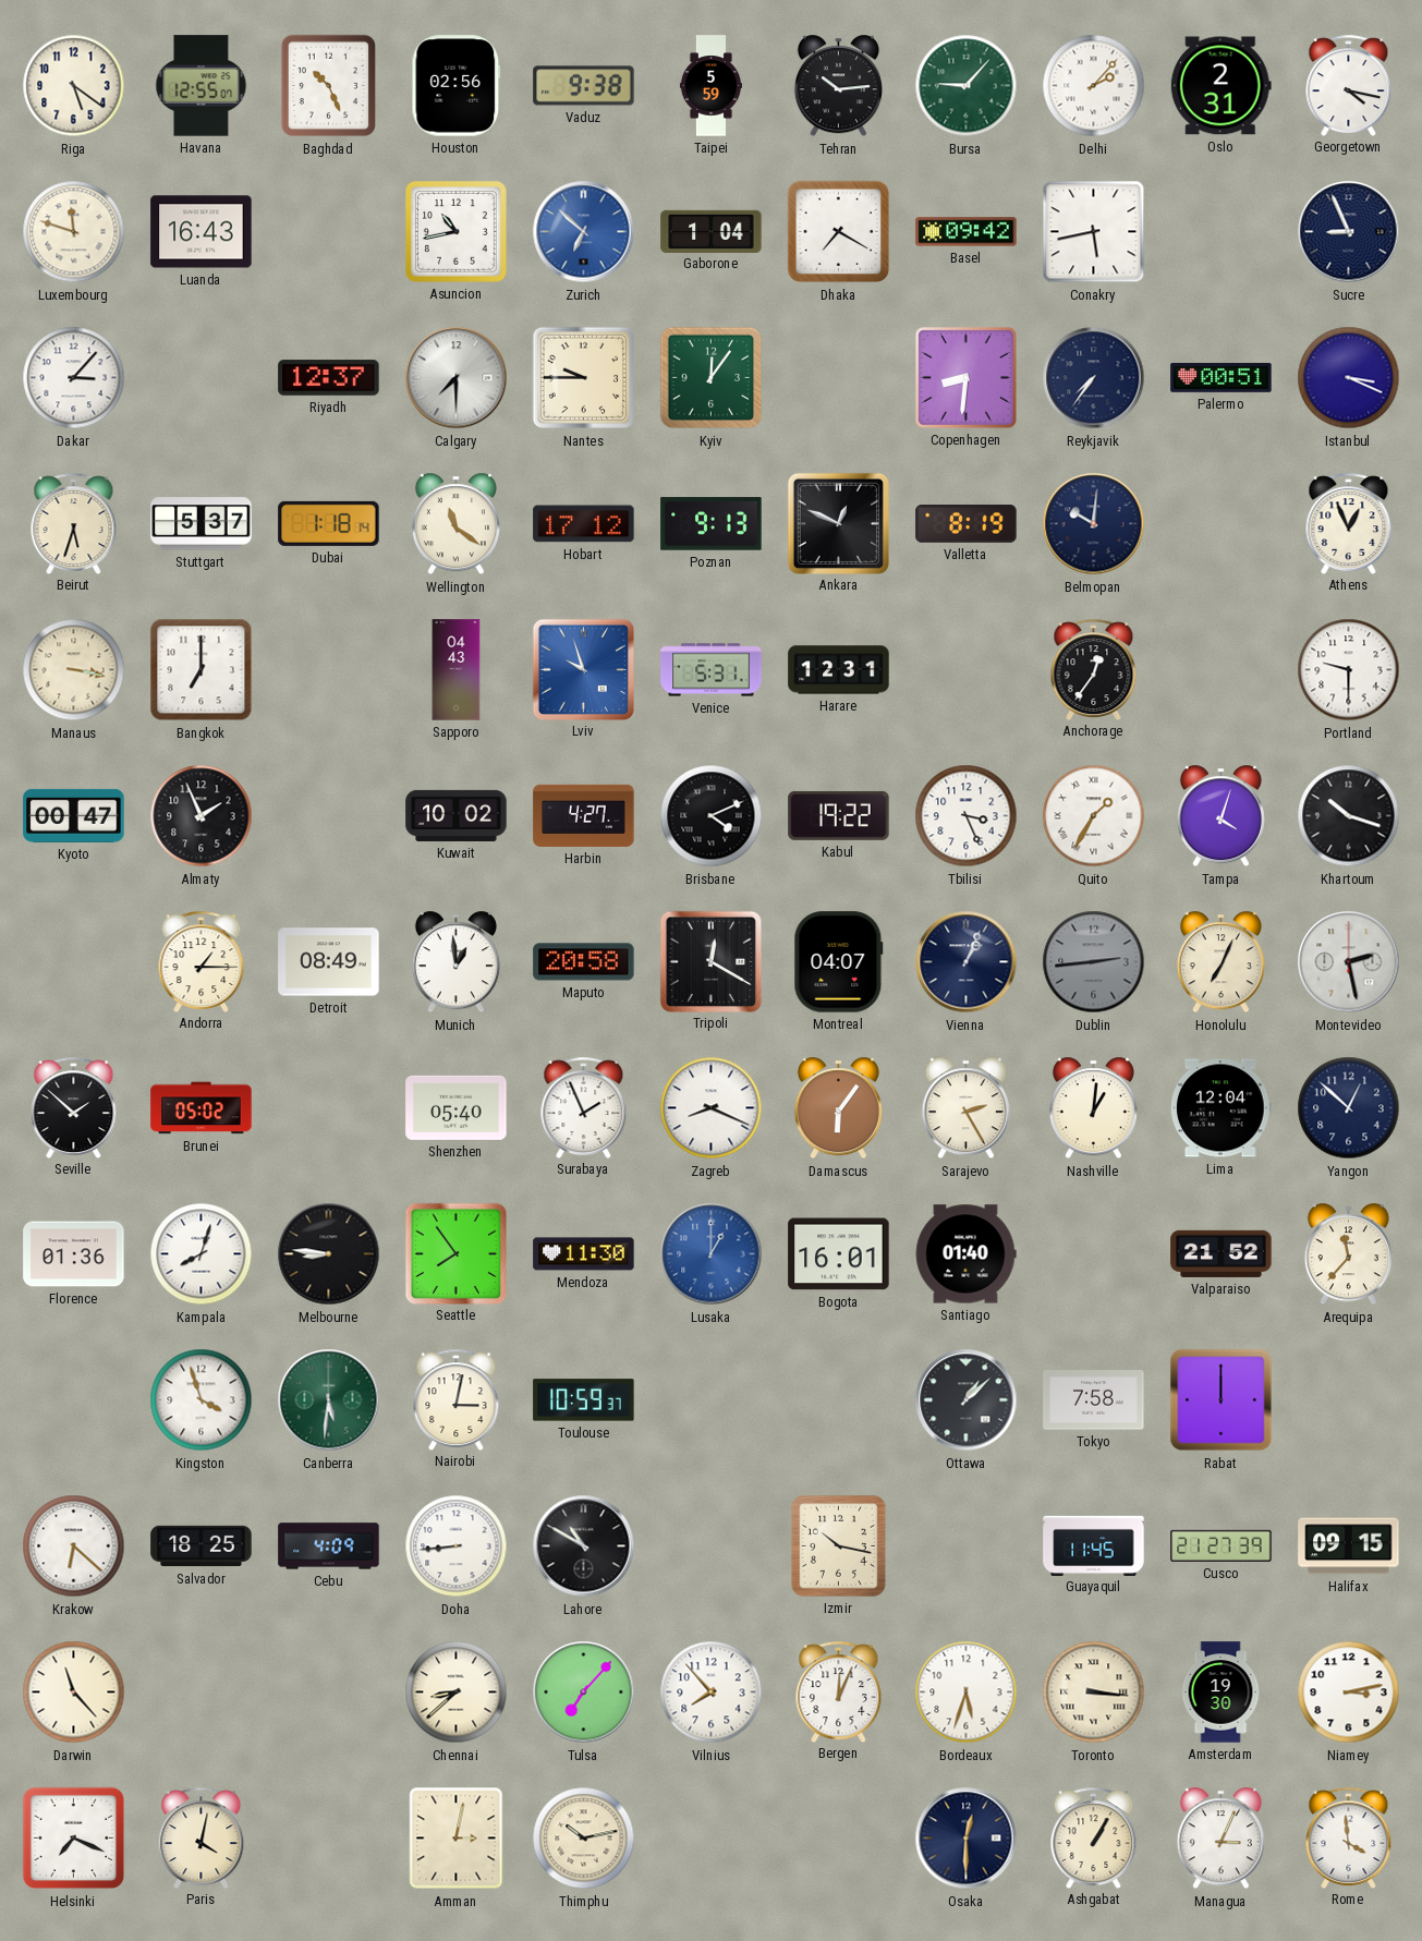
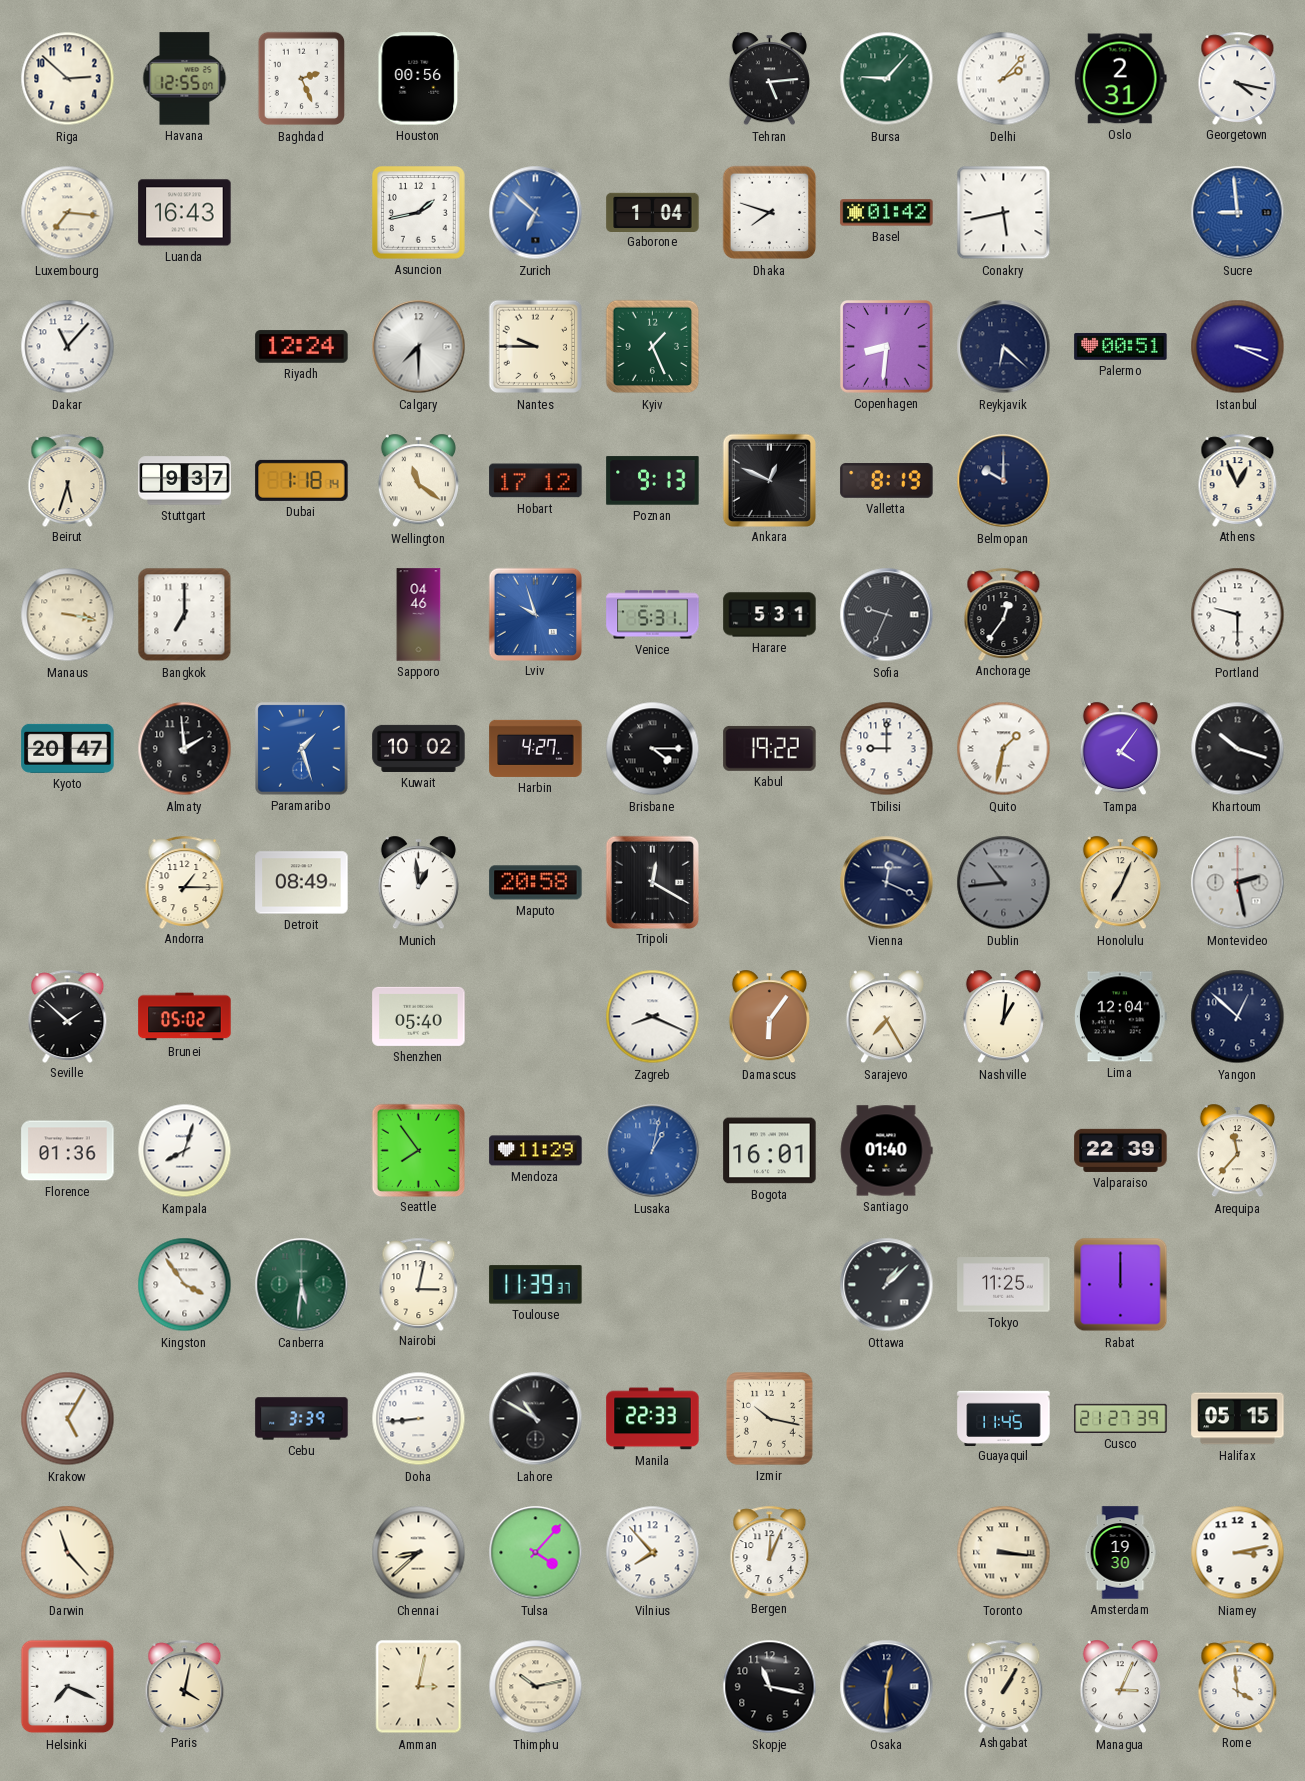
Riga: 5:21 -> 2:52
Baghdad: 10:26 -> 2:26
Houston: 02:56 -> 00:56
Vaduz: 9:38 -> none
Taipei: 5:59 -> none
Tehran: 10:14 -> 5:14
Luxembourg: 11:48 -> 7:16
Asuncion: 10:43 -> 1:43
Dhaka: 7:20 -> 7:48
Basel: 09:42 -> 01:42
Sucre: 8:56 -> 8:59
Sucre dial: navy -> blue
Dakar: 3:07 -> 11:07
Riyadh: 12:37 -> 12:24
Kyiv: 12:06 -> 1:26
Reykjavik: 7:36 -> 6:22
Stuttgart: 5:37 -> 9:37
Belmopan: 10:01 -> 10:00
Sapporo: 04:43 -> 04:46
Harare: 12:31 -> 5:31
Sofia: none -> 9:34
Kyoto: 00:47 -> 20:47
Almaty: 1:56 -> 1:59
Paramaribo: none -> 1:27
Brisbane: 4:11 -> 4:15
Tbilisi: 3:26 -> 9:00
Quito: 1:35 -> 1:32
Tampa: 4:03 -> 4:06
Montreal: 04:07 -> none
Vienna: 1:04 -> 12:19
Dublin: 2:44 -> 10:44
Surabaya: 1:56 -> none
Sarajevo: 2:25 -> 7:25
Melbourne: 8:46 -> none
Mendoza: 11:30 -> 11:29
Lusaka: 1:00 -> 1:02
Valparaiso: 21:52 -> 22:39
Kingston: 3:57 -> 3:54
Toulouse: 10:59 -> 11:39
Tokyo: 7:58 -> 11:25
Krakow: 6:22 -> 5:05
Salvador: 18:25 -> none
Cebu: 4:09 -> 3:39
Manila: none -> 22:33
Halifax: 09:15 -> 05:15
Tulsa: 7:07 -> 4:07
Bordeaux: 5:33 -> none
Skopje: none -> 11:17
